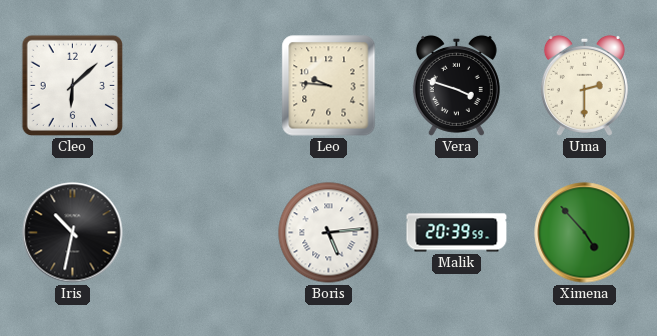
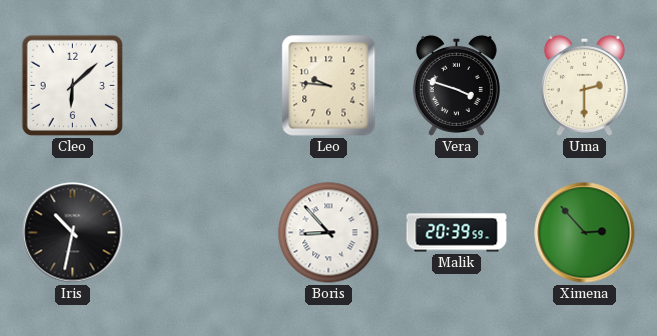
Boris: 5:14 -> 8:53
Ximena: 4:53 -> 2:53
